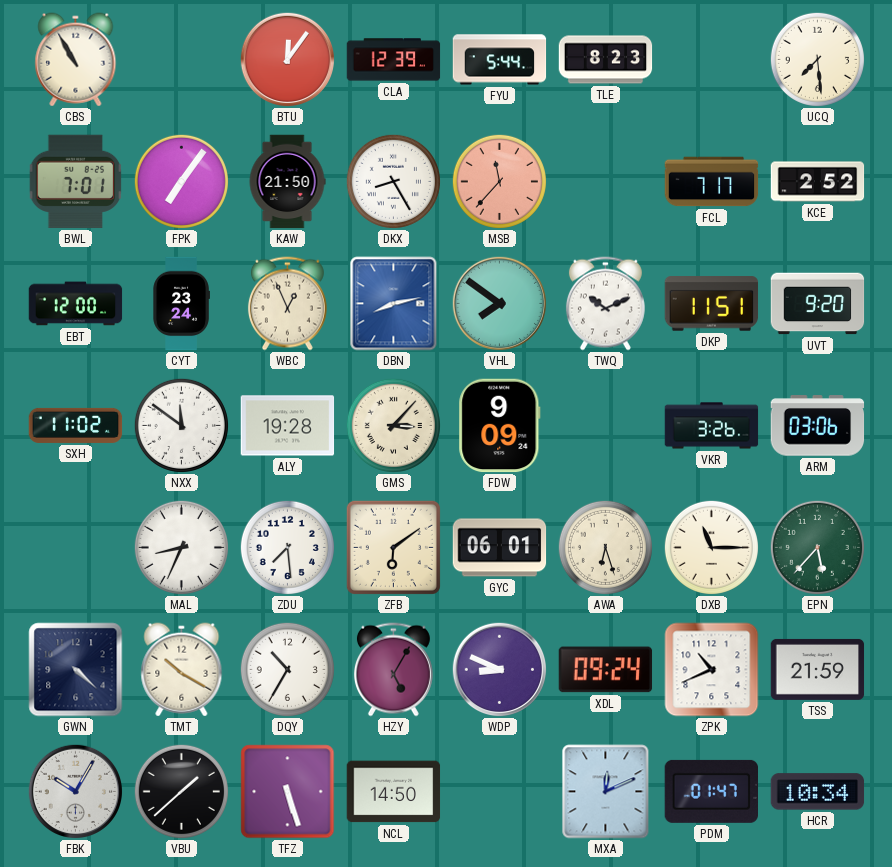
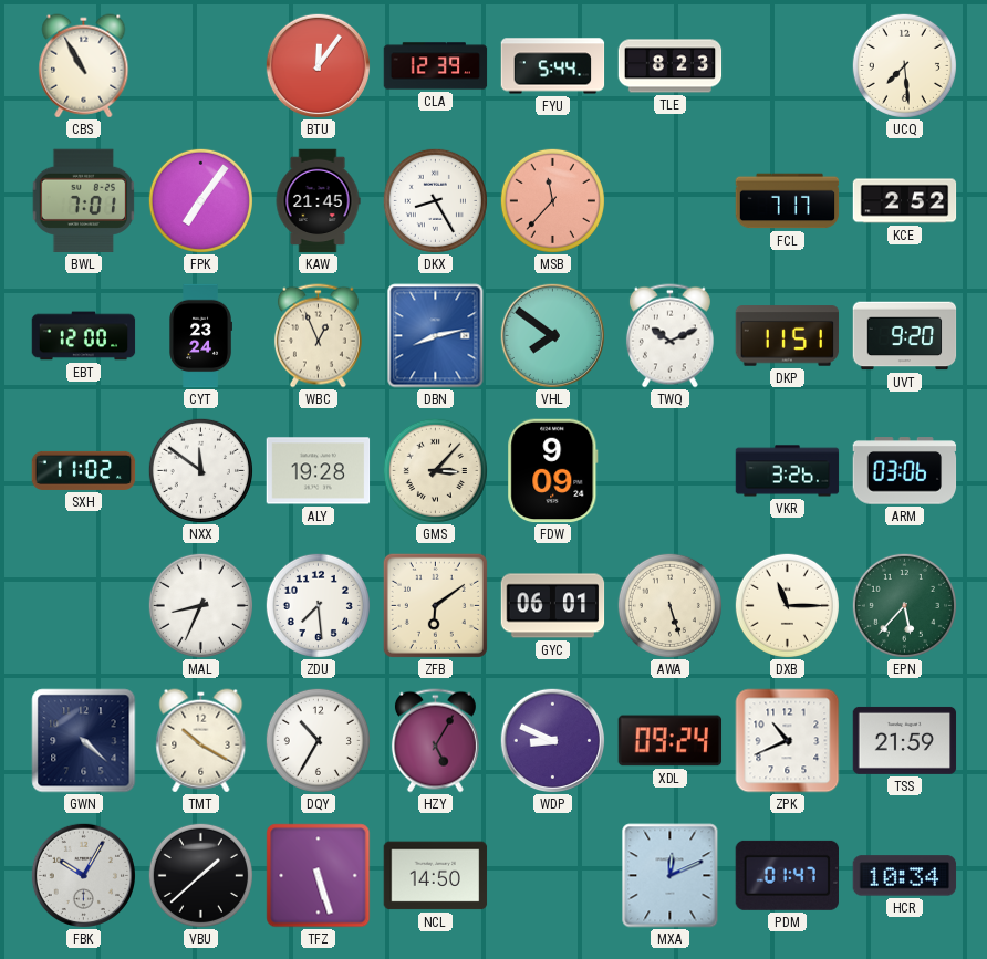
KAW: 21:50 -> 21:45
AWA: 6:27 -> 5:27
